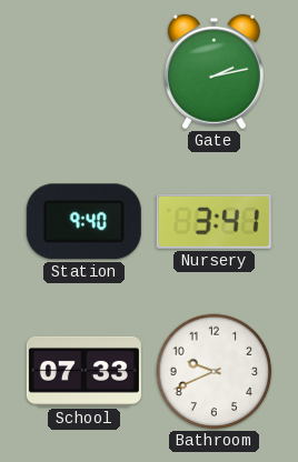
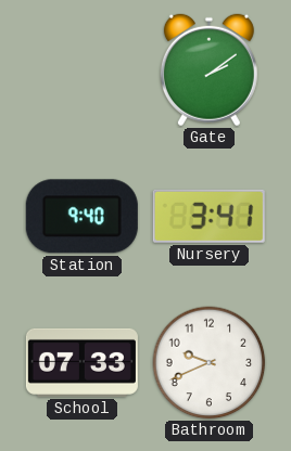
Gate: 2:13 -> 2:09
